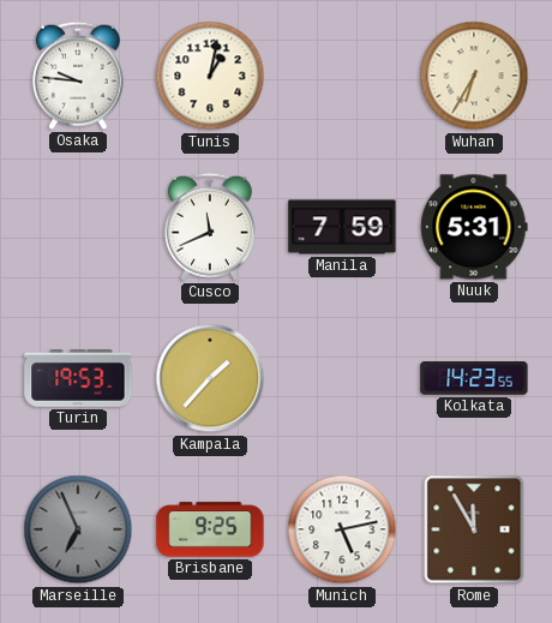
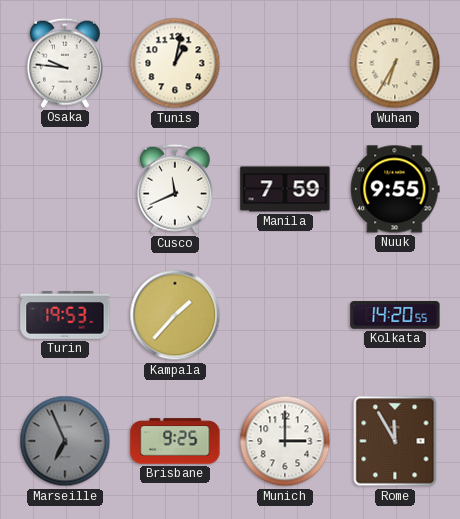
Nuuk: 5:31 -> 9:55
Kolkata: 14:23 -> 14:20
Munich: 5:13 -> 3:00
